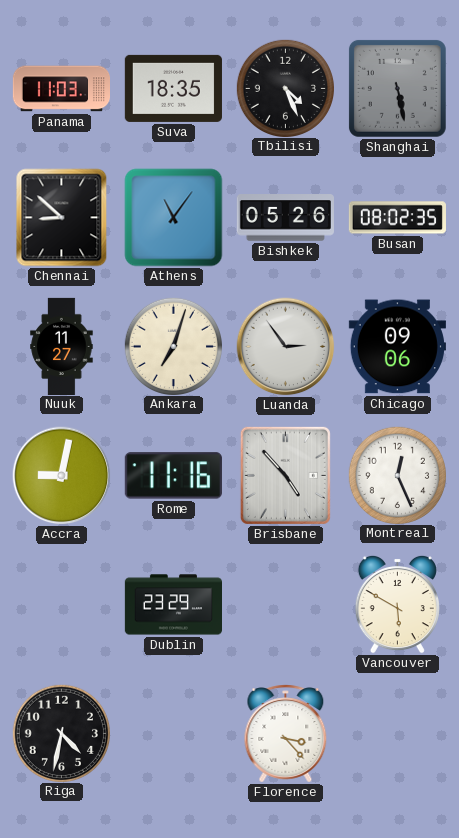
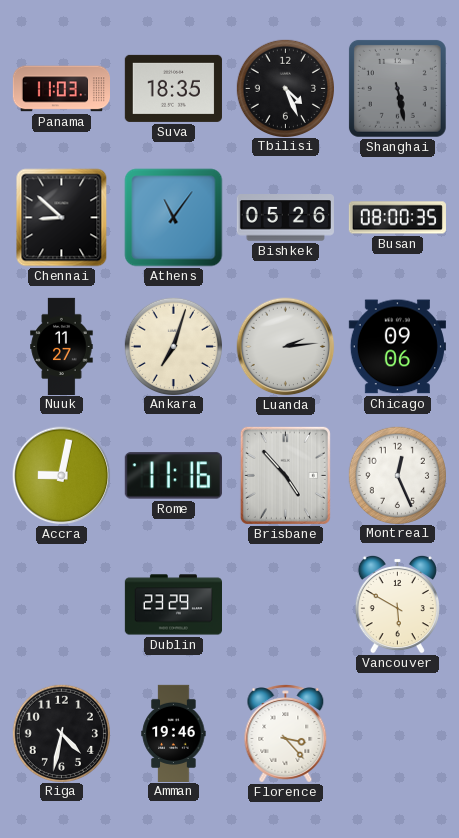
Busan: 08:02 -> 08:00
Luanda: 2:54 -> 2:14
Amman: none -> 19:46
